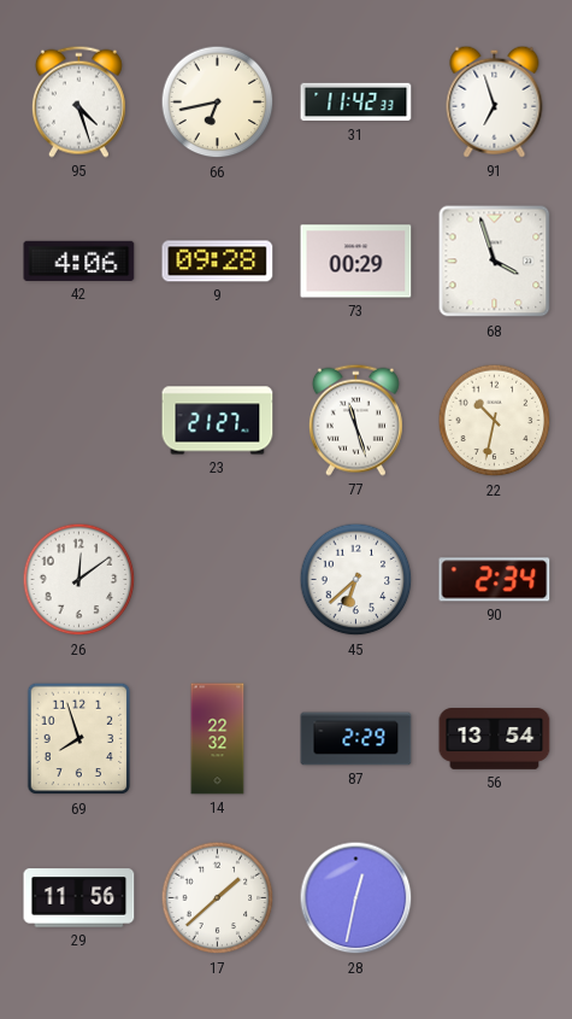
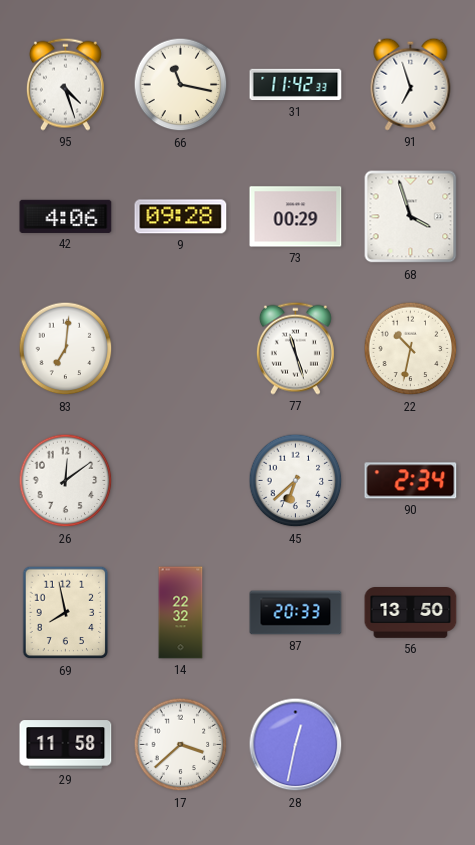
66: 6:43 -> 11:17
83: none -> 7:01
23: 21:27 -> none
69: 7:57 -> 7:58
87: 2:29 -> 20:33
56: 13:54 -> 13:50
29: 11:56 -> 11:58
17: 1:38 -> 3:38
